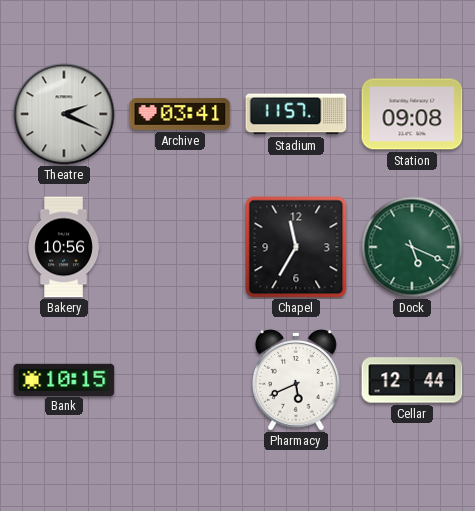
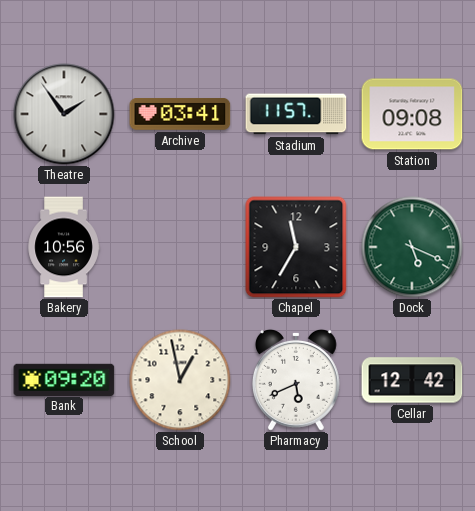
Theatre: 2:19 -> 1:54
Bank: 10:15 -> 09:20
School: none -> 12:58
Cellar: 12:44 -> 12:42
